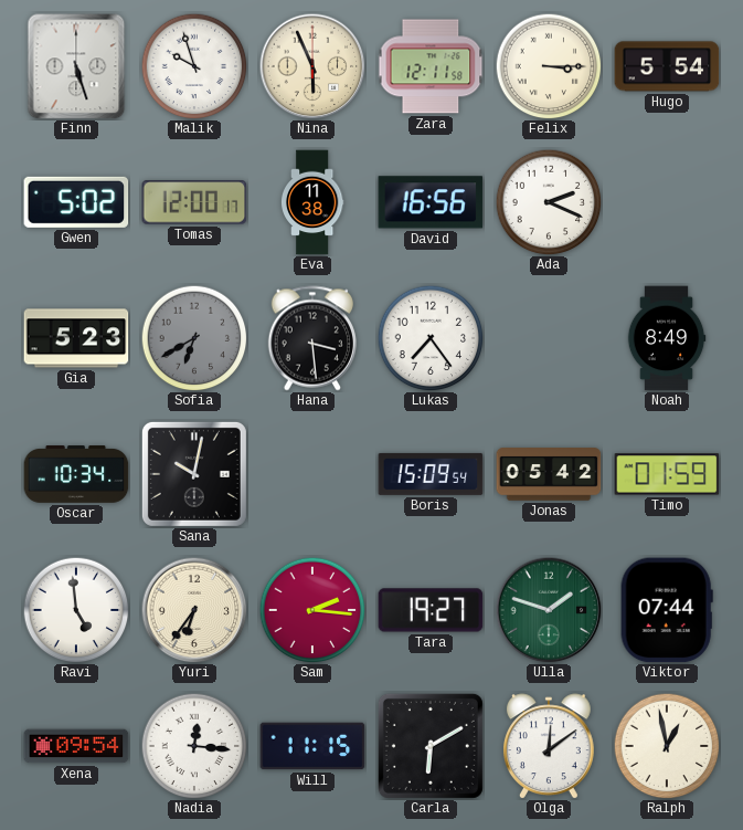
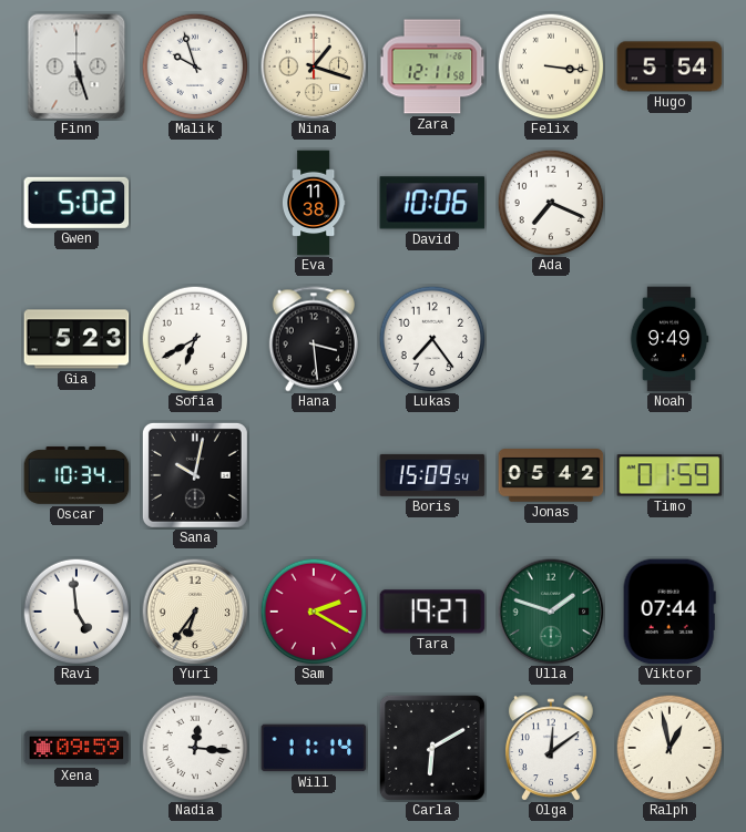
Nina: 5:56 -> 1:18
Felix: 3:15 -> 3:16
Tomas: 12:00 -> none
David: 16:56 -> 10:06
Ada: 2:19 -> 7:19
Sofia dial: grey -> white
Noah: 8:49 -> 9:49
Sam: 2:16 -> 2:20
Xena: 09:54 -> 09:59
Will: 11:15 -> 11:14
